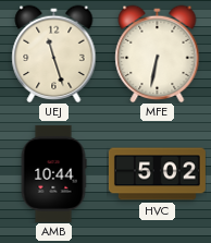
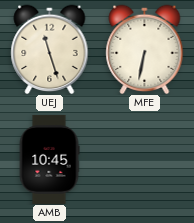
AMB: 10:44 -> 10:45
HVC: 5:02 -> none
